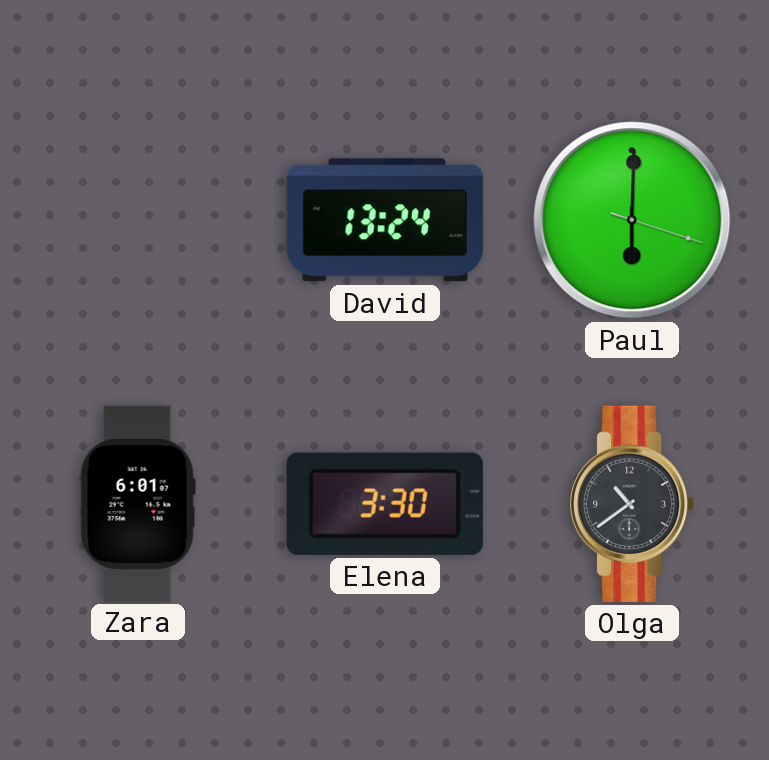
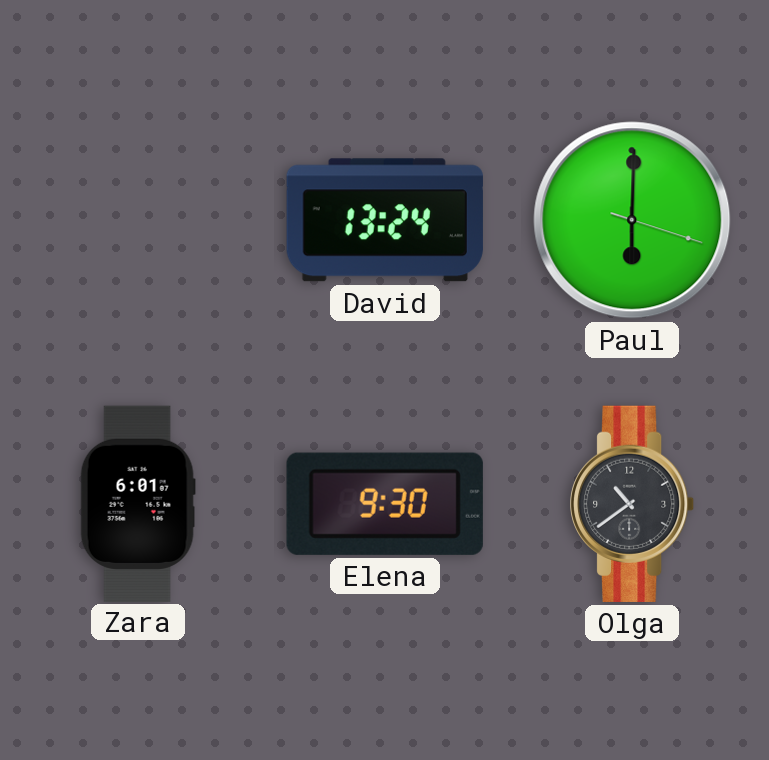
Elena: 3:30 -> 9:30
